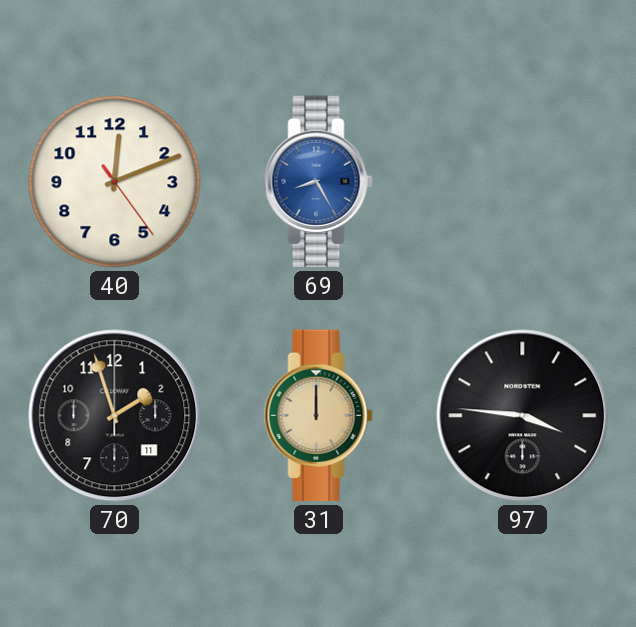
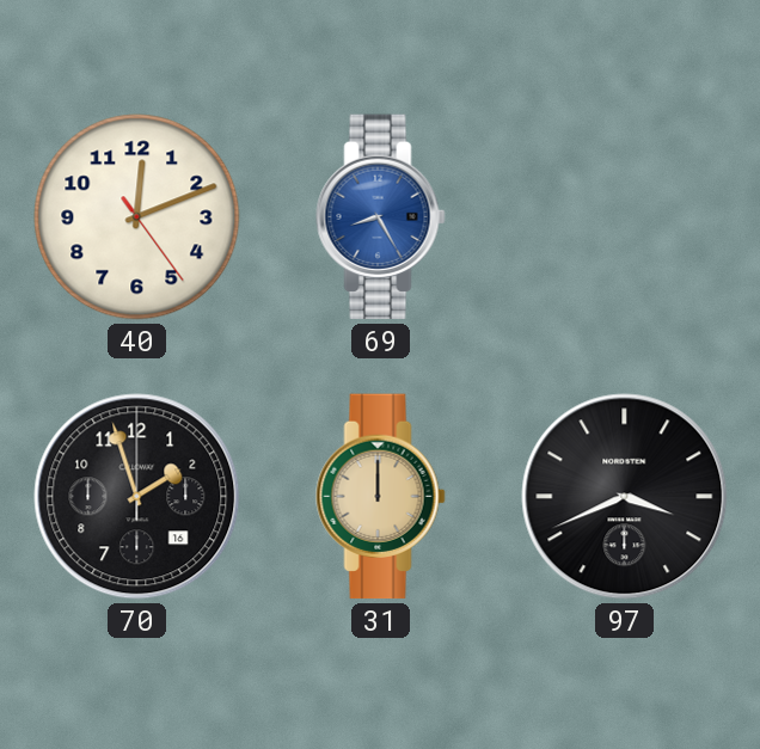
70 date: 11 -> 16
97: 3:46 -> 3:41
